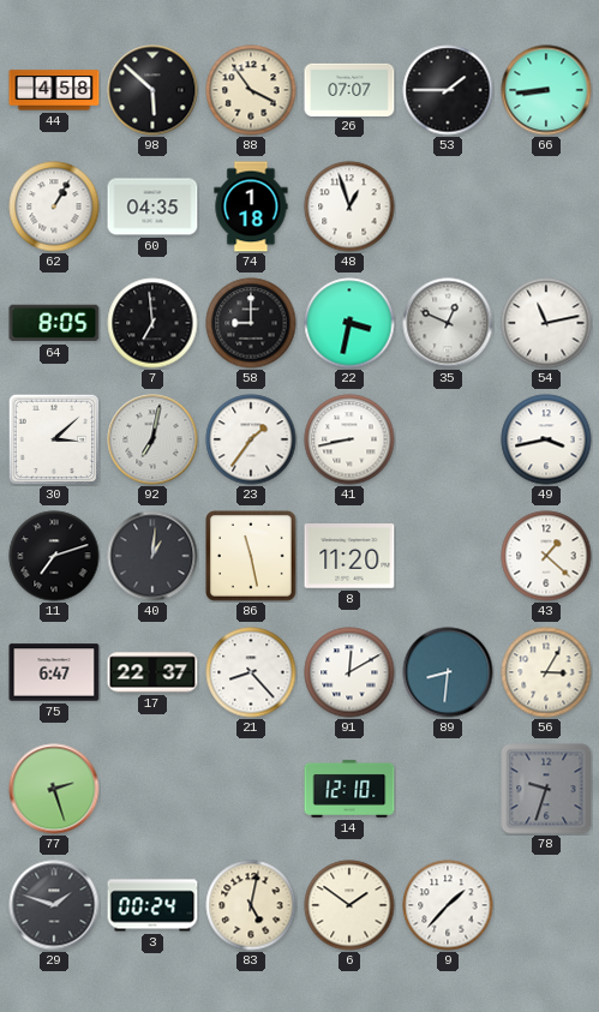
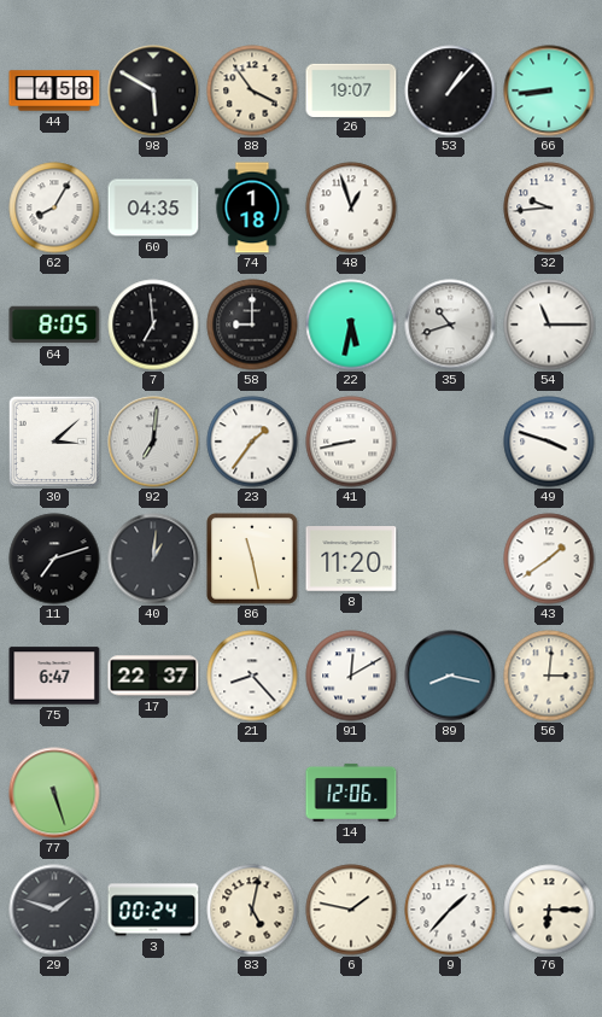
98: 5:52 -> 5:50
26: 07:07 -> 19:07
53: 1:45 -> 1:07
62: 1:05 -> 8:05
32: none -> 9:44
22: 3:32 -> 5:32
35: 12:49 -> 10:42
54: 11:13 -> 11:15
92: 7:02 -> 7:01
49: 3:43 -> 3:48
43: 1:22 -> 1:39
89: 8:31 -> 8:17
56: 3:05 -> 3:01
77: 2:27 -> 5:27
14: 12:10 -> 12:06
78: 9:33 -> none
6: 1:51 -> 1:47
76: none -> 6:15
